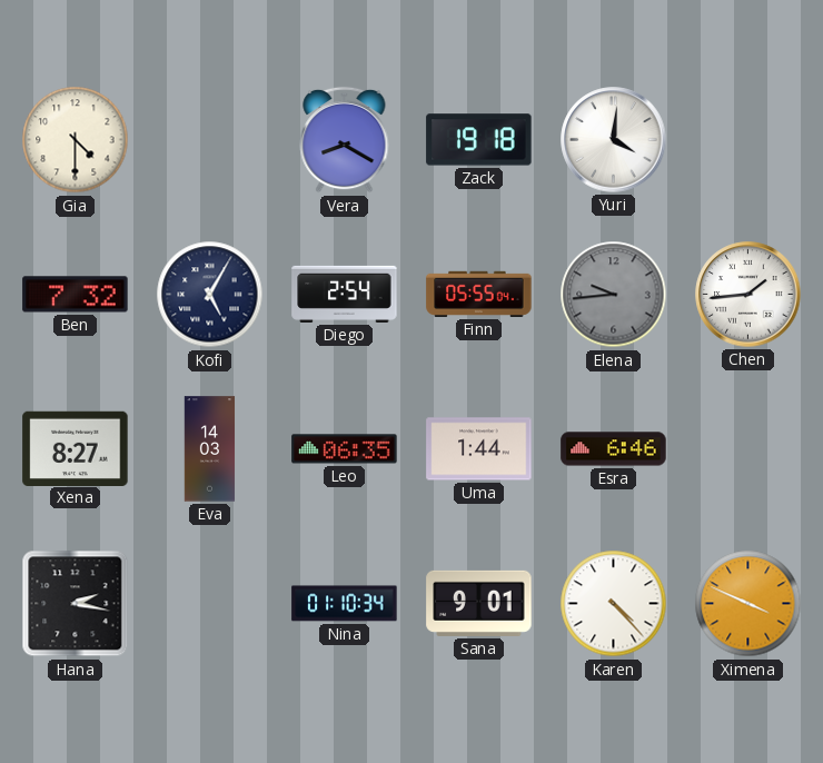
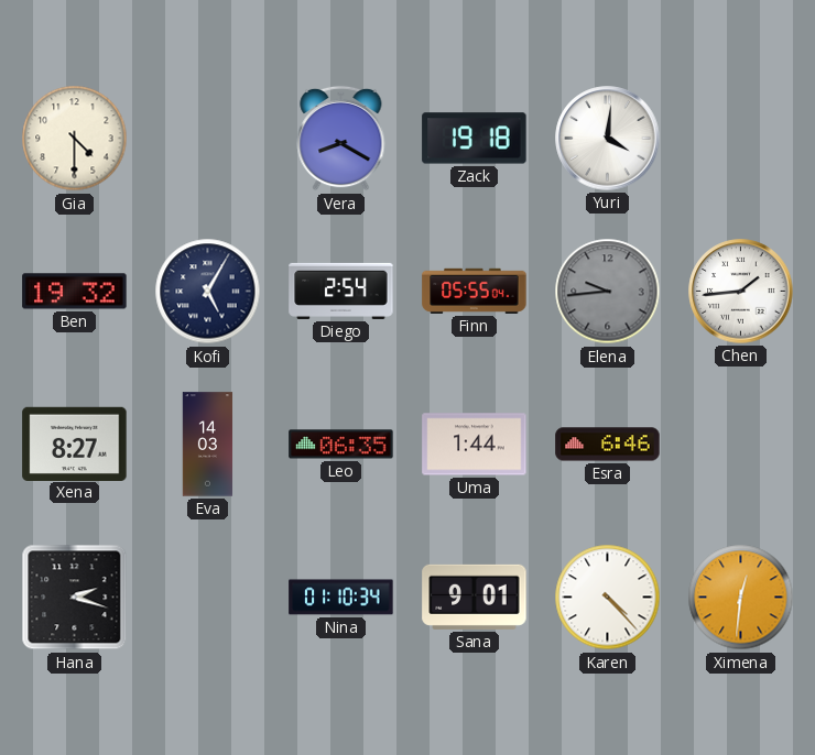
Ben: 7:32 -> 19:32
Hana: 2:17 -> 2:18
Ximena: 3:49 -> 12:31
